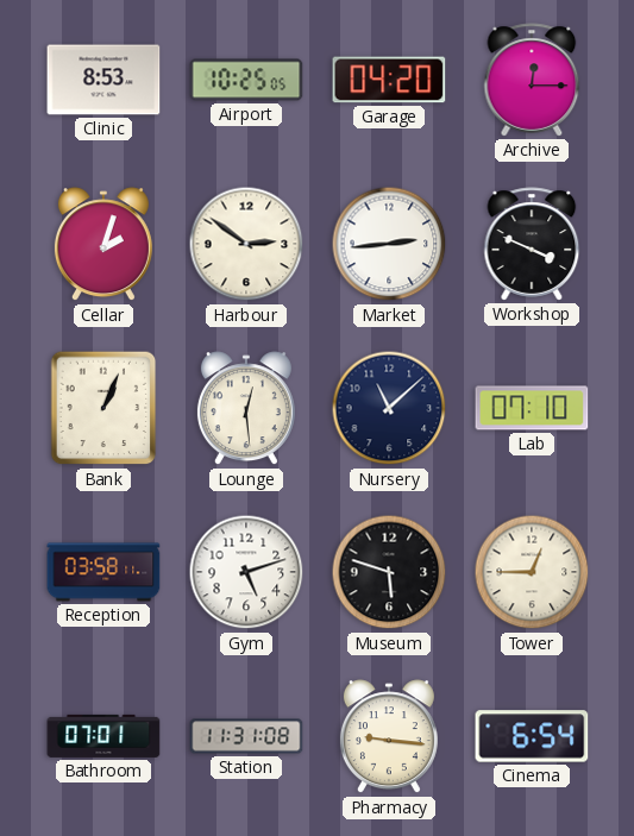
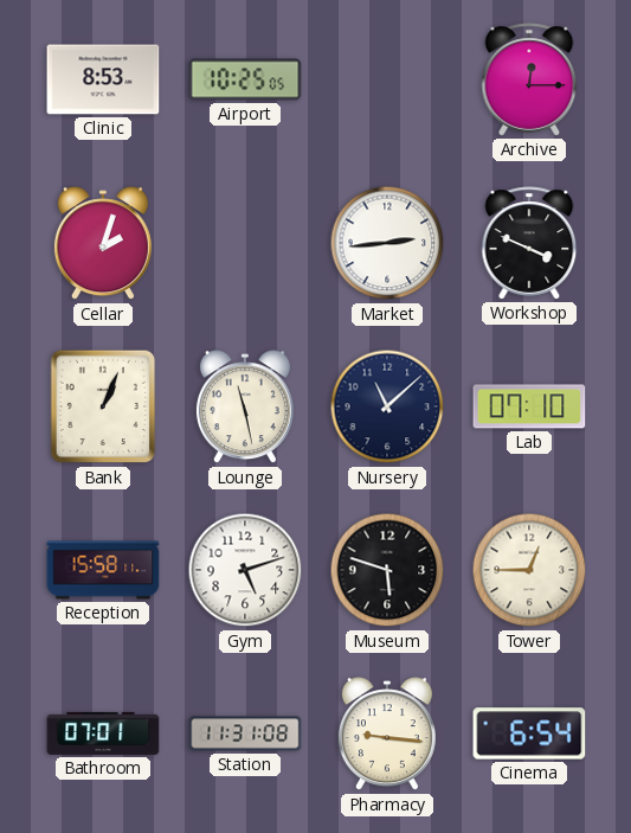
Garage: 04:20 -> none
Harbour: 2:51 -> none
Lounge: 12:29 -> 11:28
Reception: 03:58 -> 15:58
